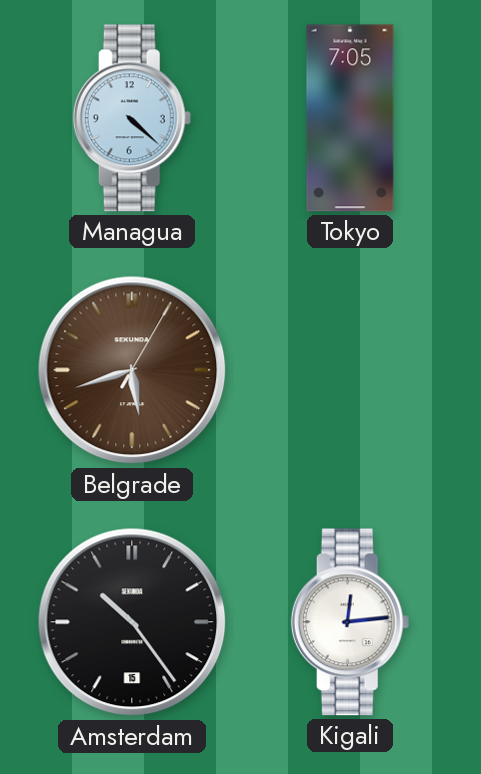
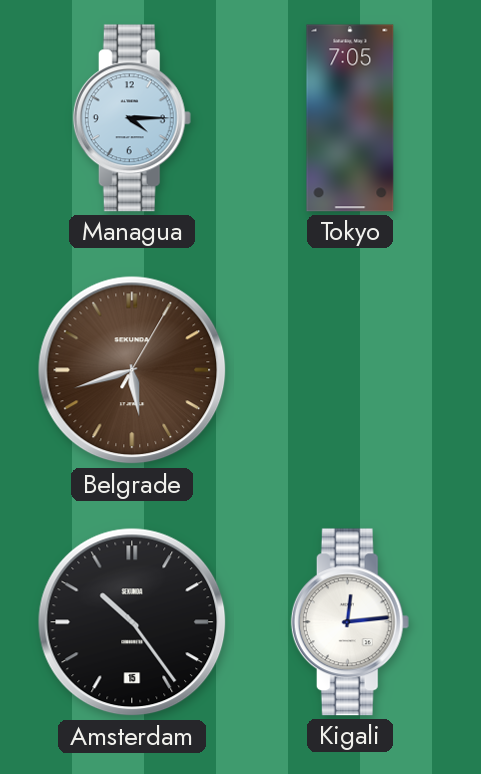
Managua: 4:22 -> 4:15
